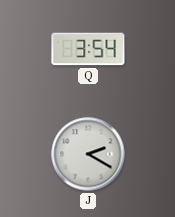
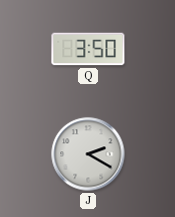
Q: 3:54 -> 3:50
